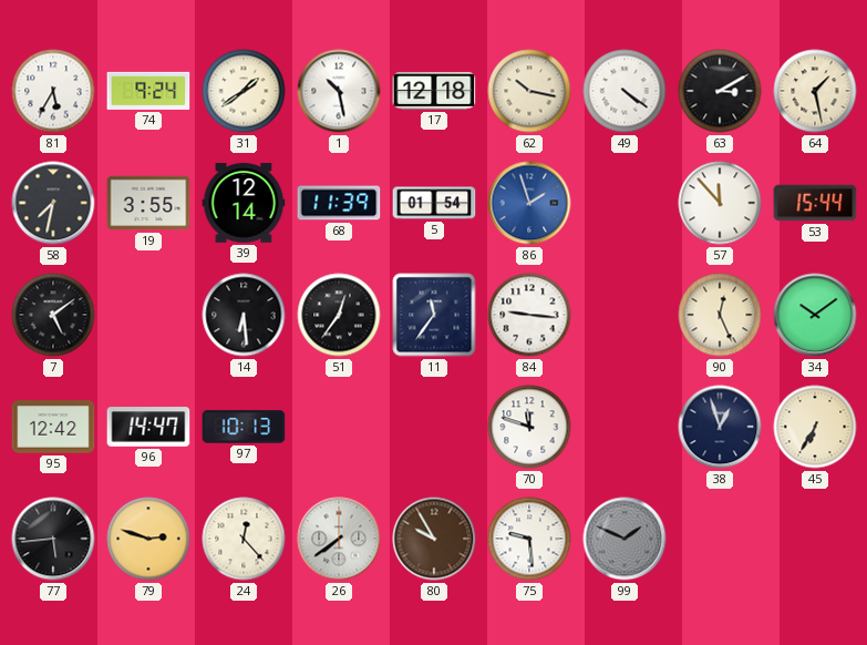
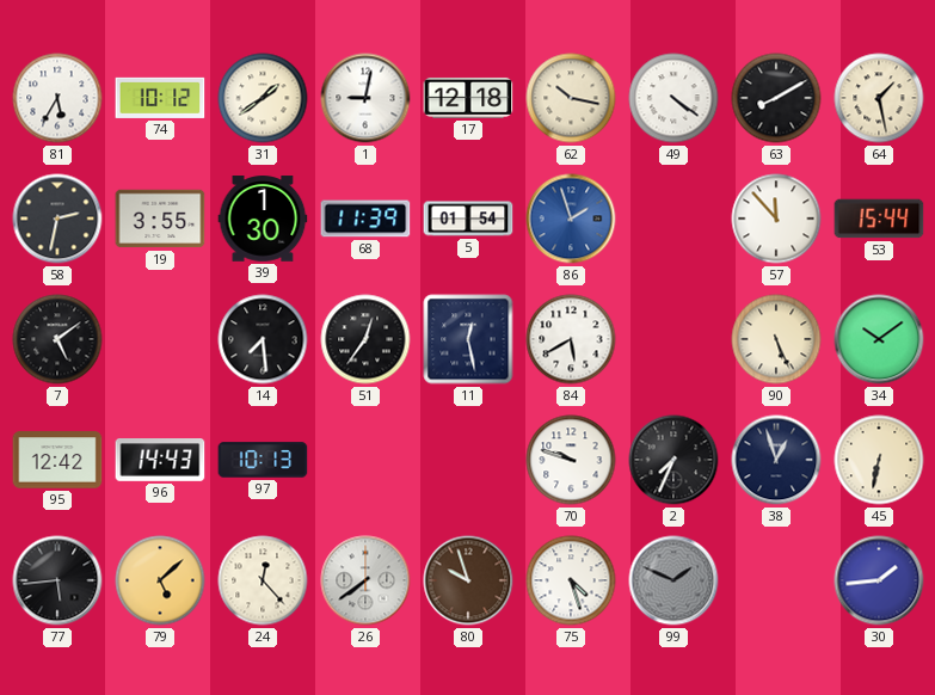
74: 9:24 -> 10:12
1: 10:28 -> 9:02
63: 3:10 -> 8:10
58: 7:32 -> 2:32
39: 12:14 -> 1:30
14: 6:29 -> 7:29
11: 11:36 -> 12:28
84: 9:16 -> 5:40
90: 12:26 -> 5:26
96: 14:47 -> 14:43
70: 11:48 -> 9:48
2: none -> 7:34
45: 6:35 -> 6:32
79: 2:48 -> 5:08
80: 9:55 -> 9:57
75: 9:29 -> 4:27
30: none -> 1:44
